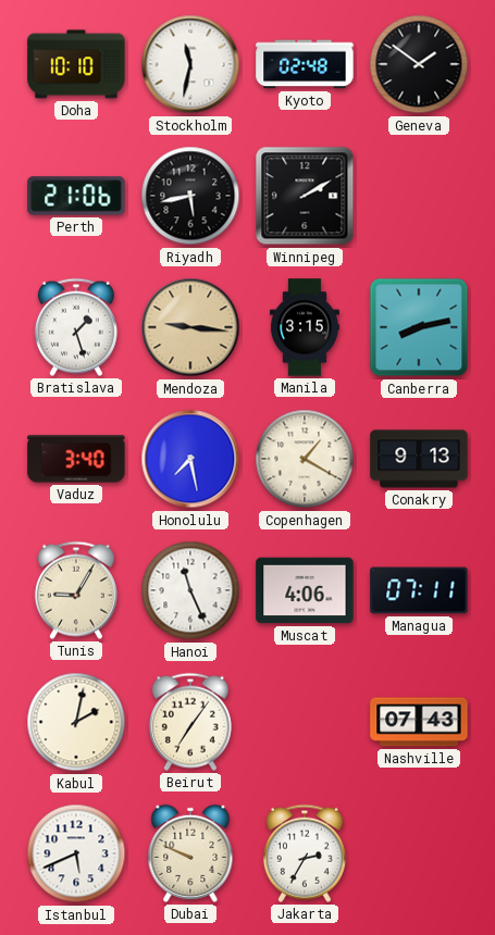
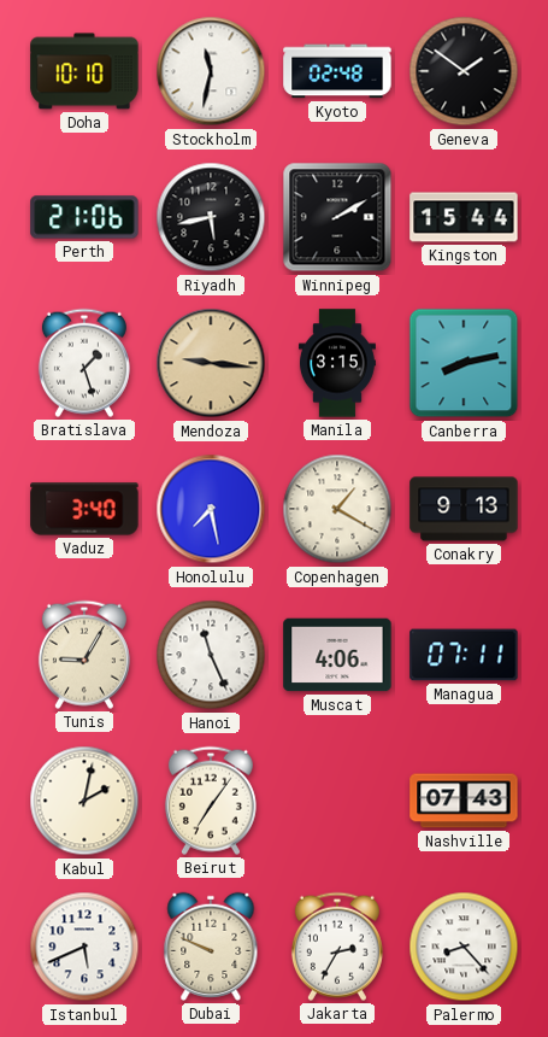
Kingston: none -> 15:44
Palermo: none -> 8:23
